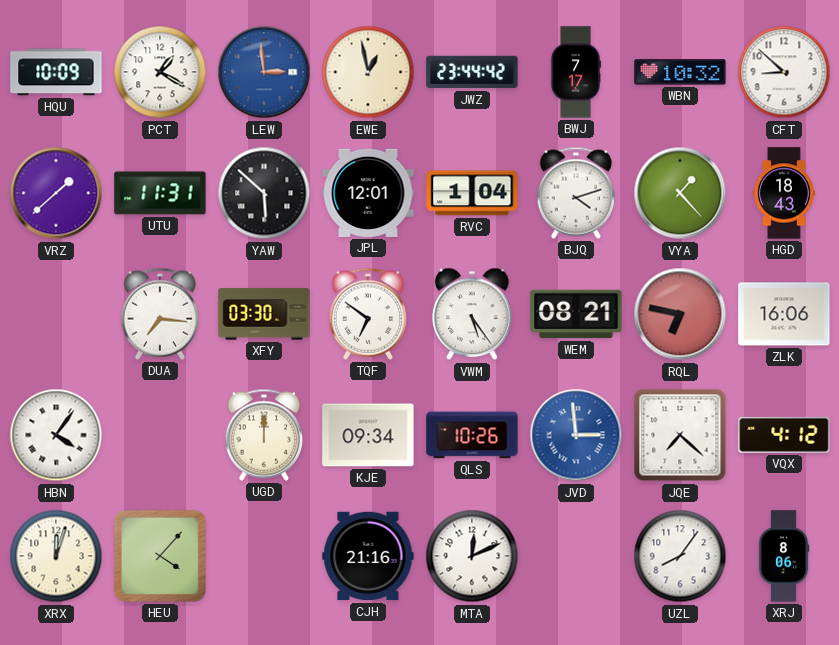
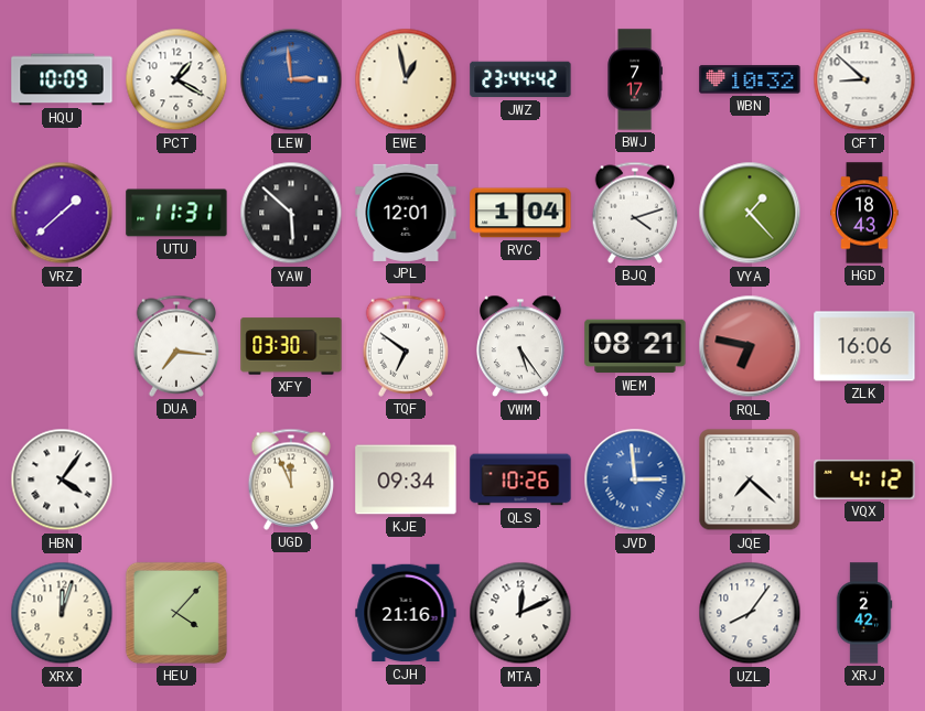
UGD: 12:00 -> 11:56
XRJ: 8:06 -> 2:42
